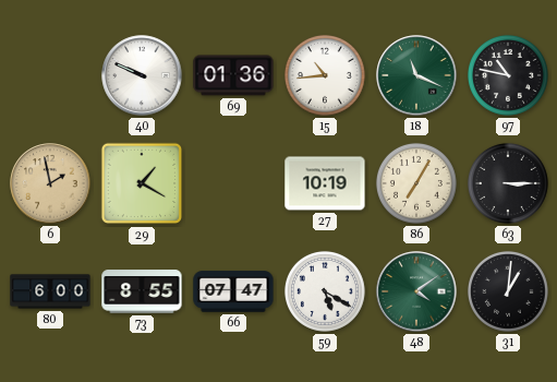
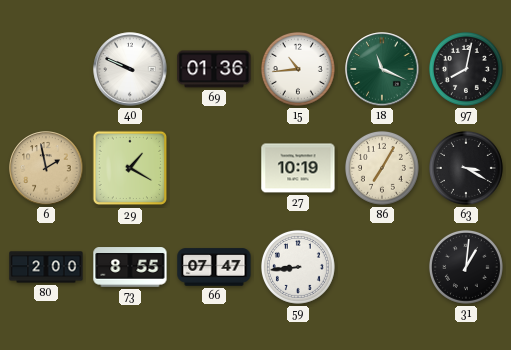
97: 10:47 -> 8:02
63: 3:15 -> 3:20
80: 6:00 -> 2:00
59: 5:20 -> 8:44
48: 4:09 -> none
